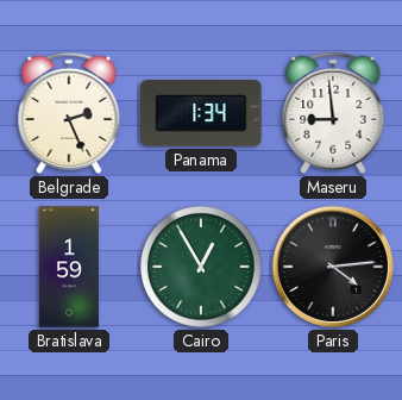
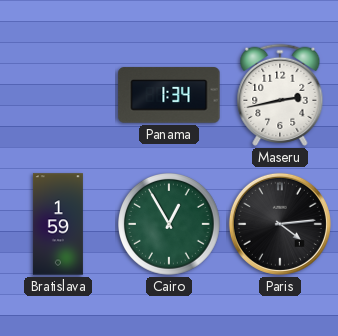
Belgrade: 2:26 -> none
Maseru: 8:59 -> 2:43
